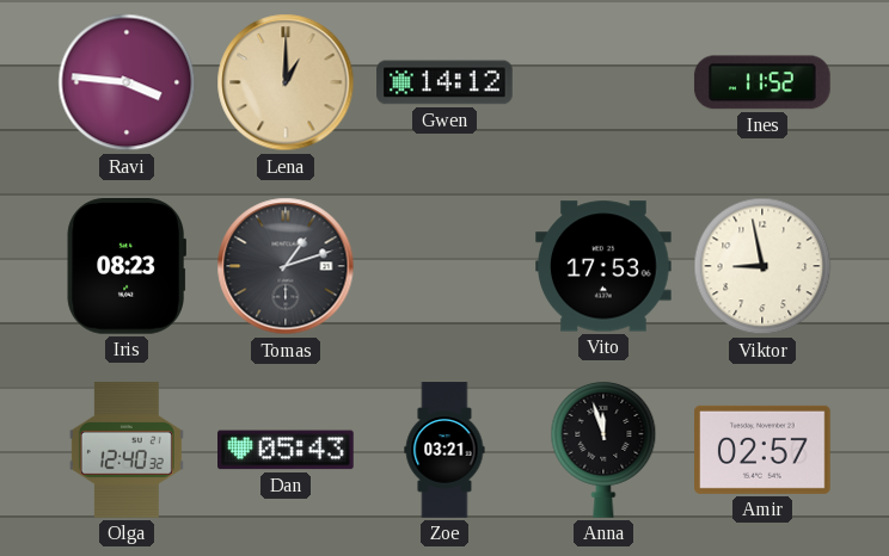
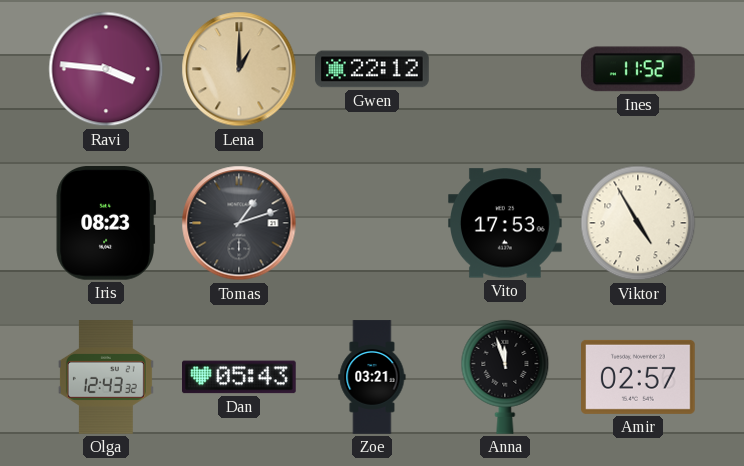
Gwen: 14:12 -> 22:12
Viktor: 8:58 -> 4:55
Olga: 12:40 -> 12:43
